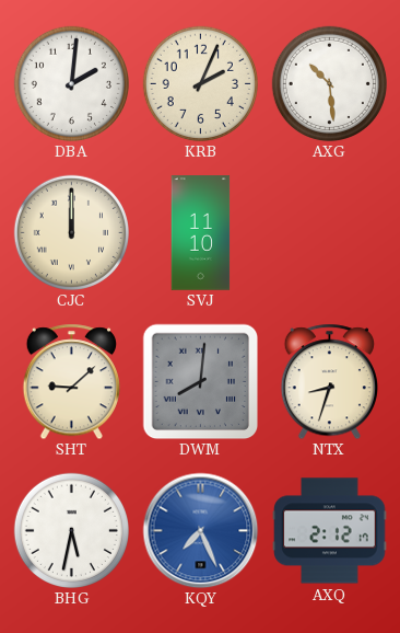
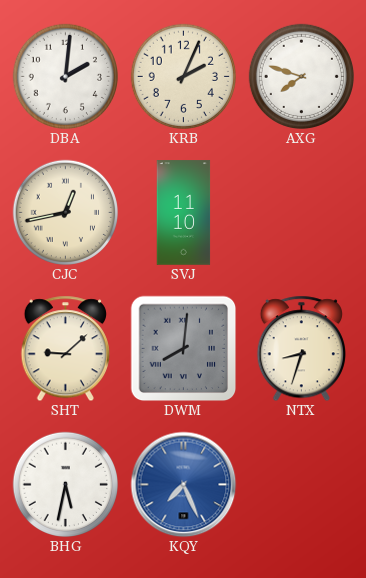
AXG: 10:29 -> 7:48
CJC: 12:00 -> 12:43
AXQ: 2:12 -> none
